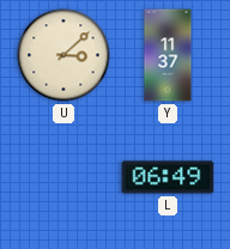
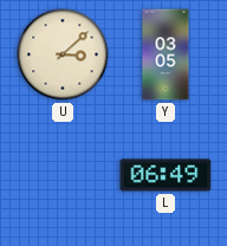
Y: 11:37 -> 03:05
